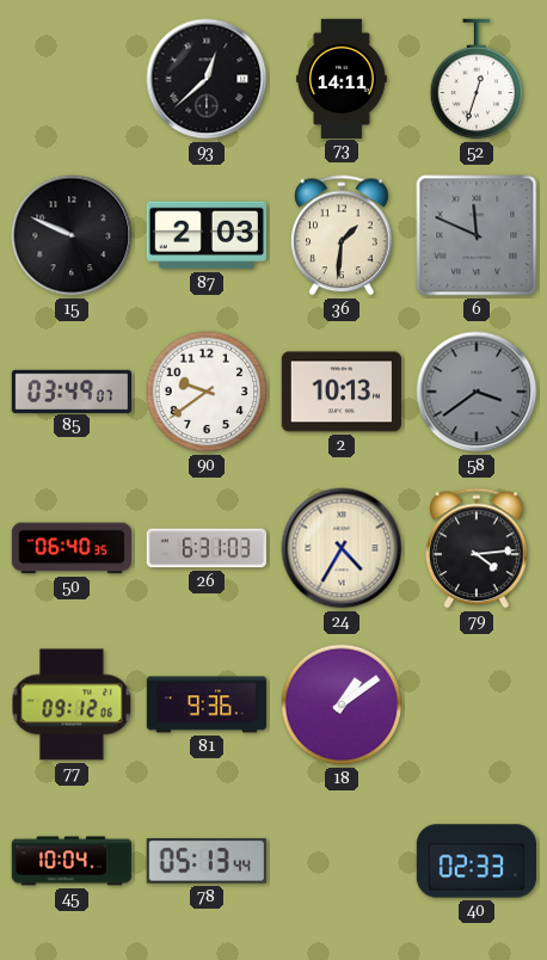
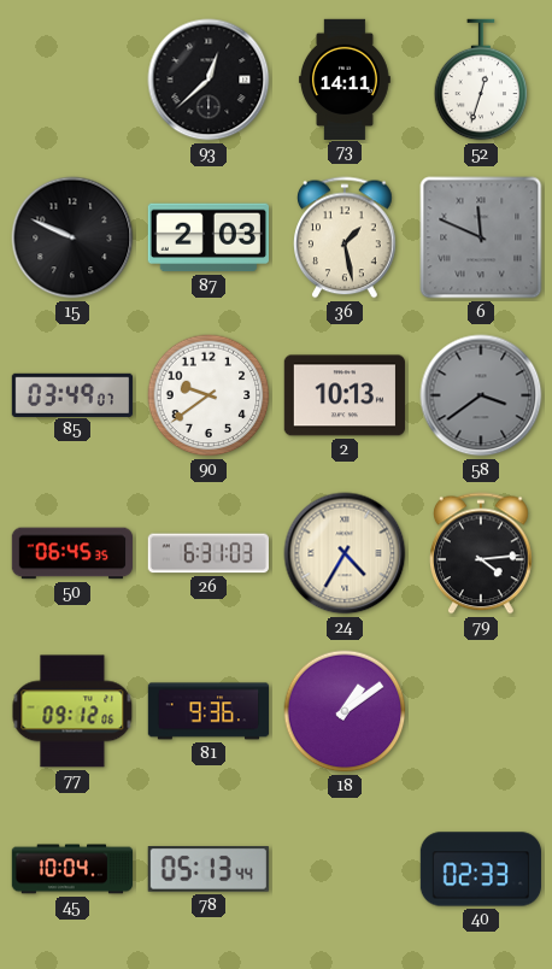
36: 1:31 -> 1:28
50: 06:40 -> 06:45
